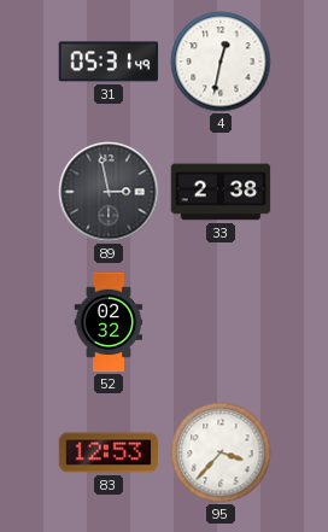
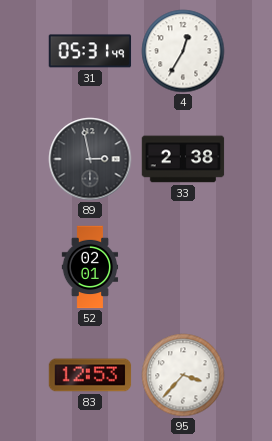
4: 12:32 -> 12:35
52: 02:32 -> 02:01
